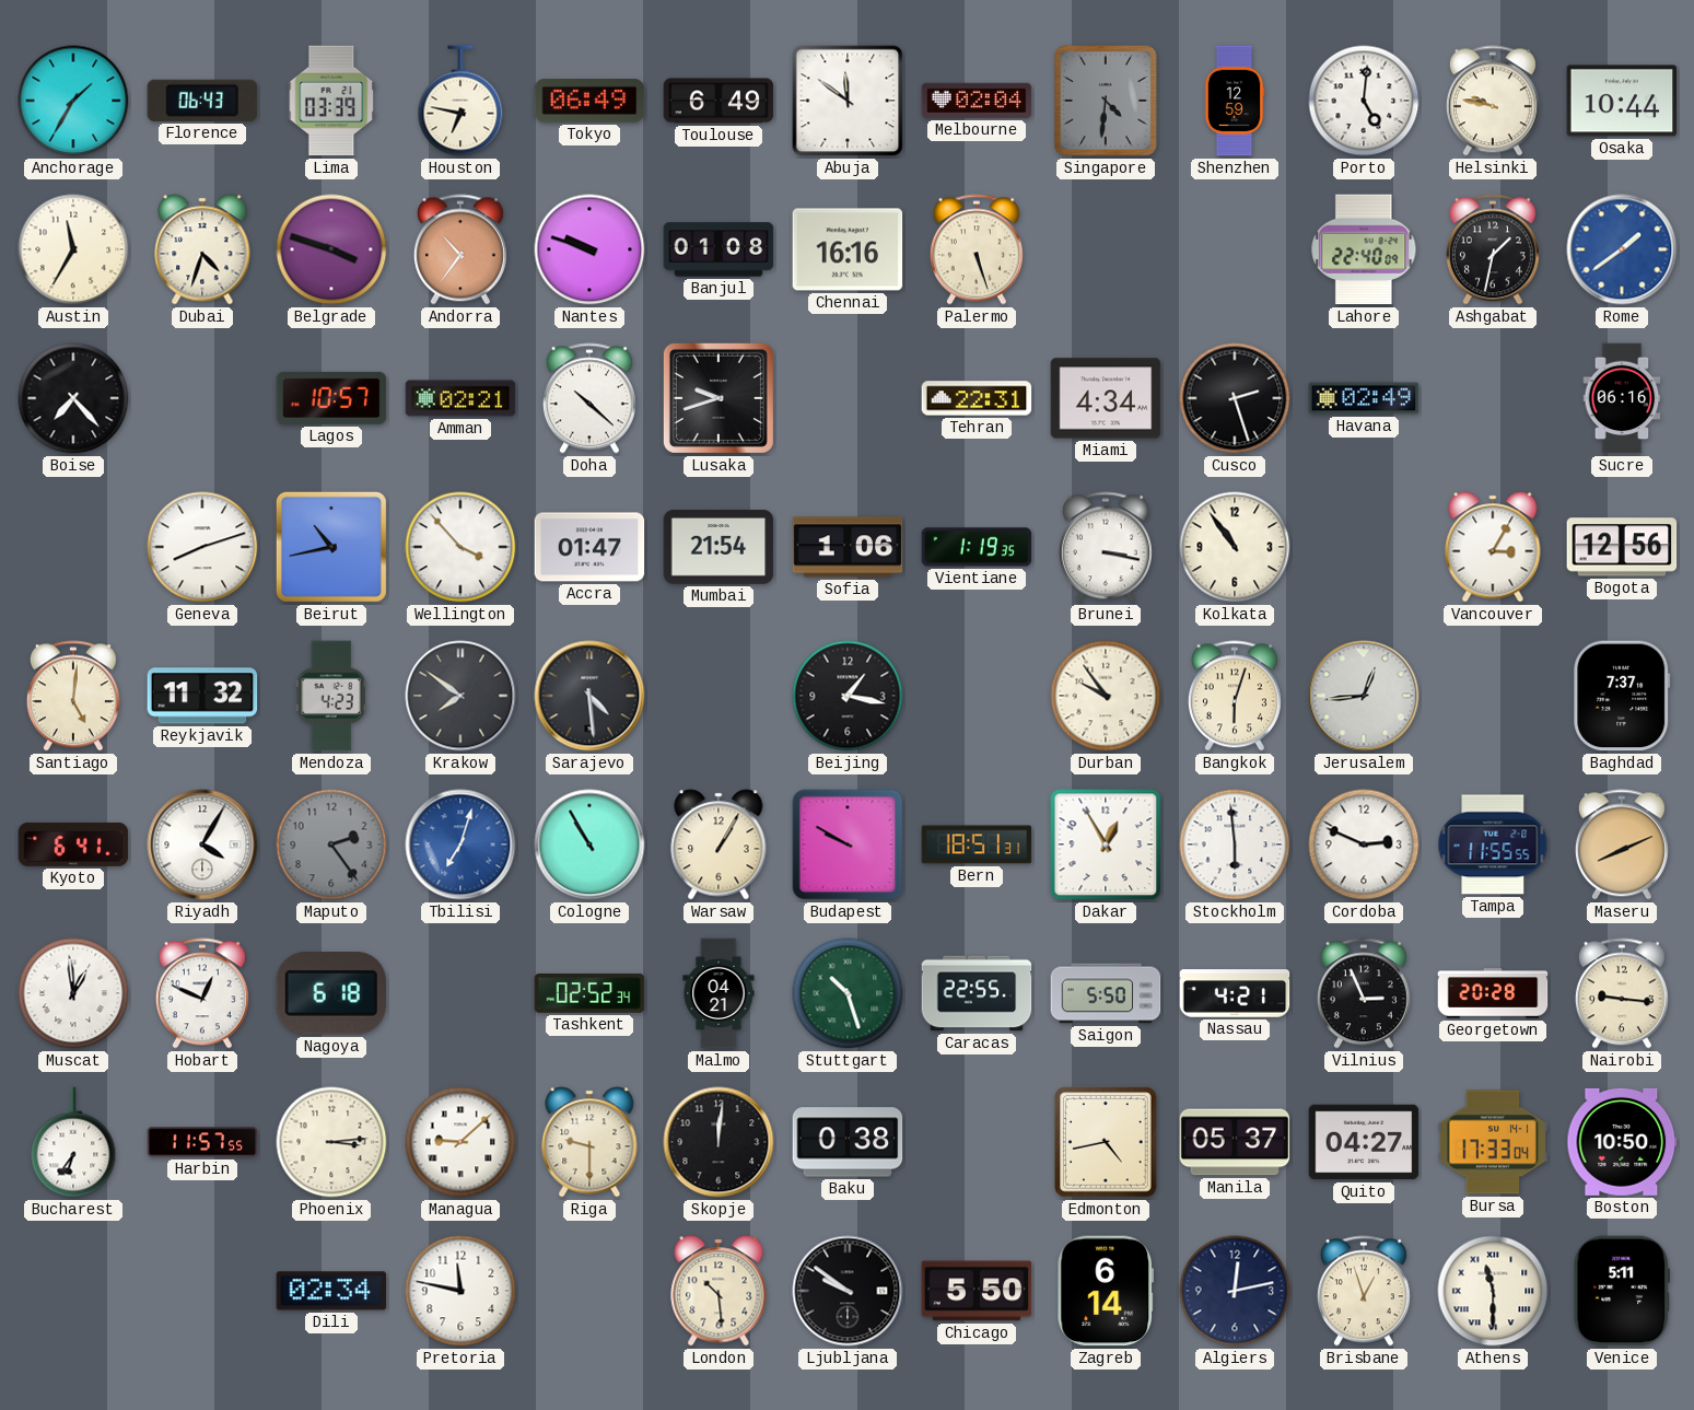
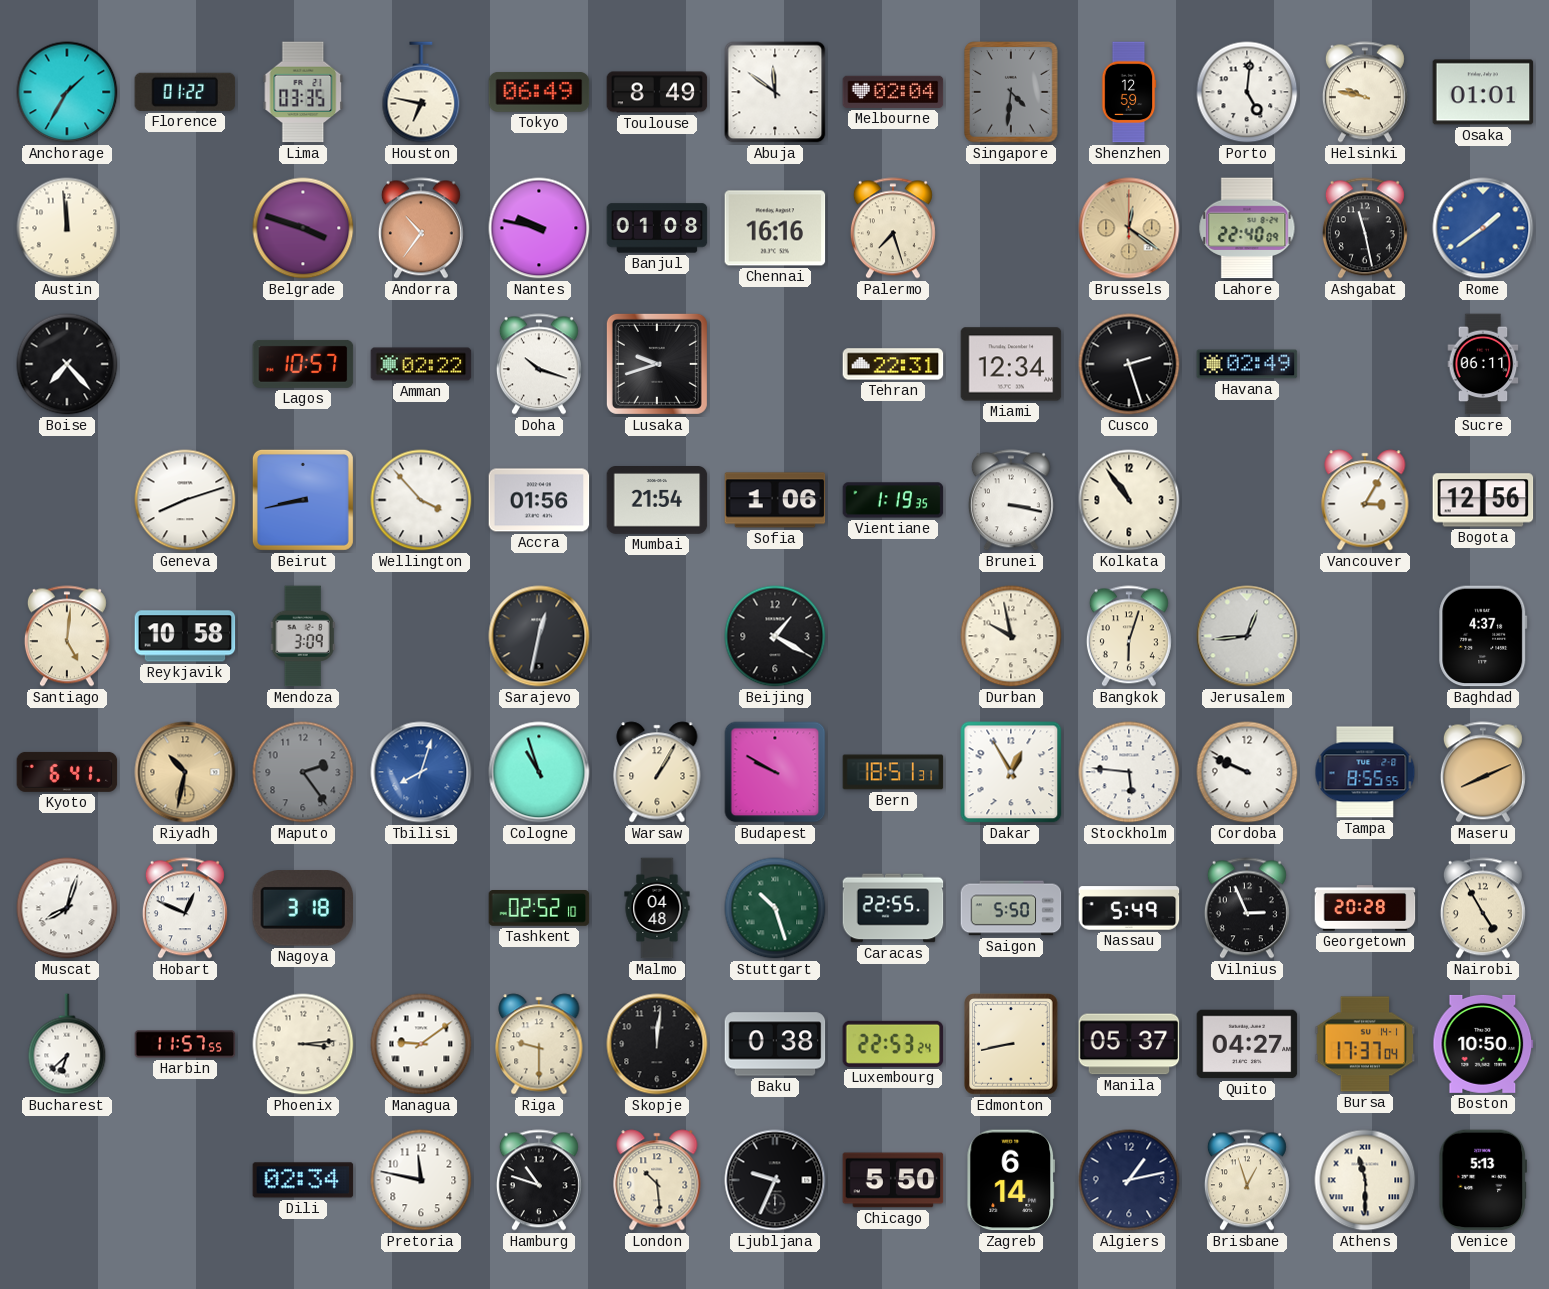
Florence: 06:43 -> 01:22
Lima: 03:39 -> 03:35
Toulouse: 6:49 -> 8:49
Osaka: 10:44 -> 01:01
Austin: 11:35 -> 11:59
Dubai: 4:33 -> none
Nantes: 9:48 -> 9:47
Palermo: 5:27 -> 7:27
Brussels: none -> 12:21
Ashgabat: 1:32 -> 11:28
Amman: 02:21 -> 02:22
Doha: 10:22 -> 10:18
Miami: 4:34 -> 12:34
Sucre: 06:16 -> 06:11
Beirut: 10:43 -> 8:43
Accra: 01:47 -> 01:56
Reykjavik: 11:32 -> 10:58
Mendoza: 4:23 -> 3:09
Krakow: 7:51 -> none
Sarajevo: 4:29 -> 12:32
Beijing: 1:17 -> 1:20
Durban: 9:54 -> 9:58
Baghdad: 7:37 -> 4:37
Riyadh: 4:05 -> 10:32
Riyadh dial: white -> champagne
Tbilisi: 7:03 -> 8:03
Cologne: 10:55 -> 10:57
Stockholm: 5:59 -> 5:46
Cordoba: 2:49 -> 9:49
Tampa: 11:55 -> 8:55
Muscat: 12:59 -> 8:03
Nagoya: 6:18 -> 3:18
Tashkent: 02:52:34 -> 02:52:10
Malmo: 04:21 -> 04:48
Nassau: 4:21 -> 5:49
Nairobi: 9:16 -> 4:55
Bucharest: 6:36 -> 6:38
Managua: 9:08 -> 9:09
Luxembourg: none -> 22:53
Edmonton: 4:43 -> 8:43
Bursa: 17:33 -> 17:37
Hamburg: none -> 10:48
Ljubljana: 9:51 -> 9:34
Algiers: 12:13 -> 1:13
Venice: 5:11 -> 5:13
